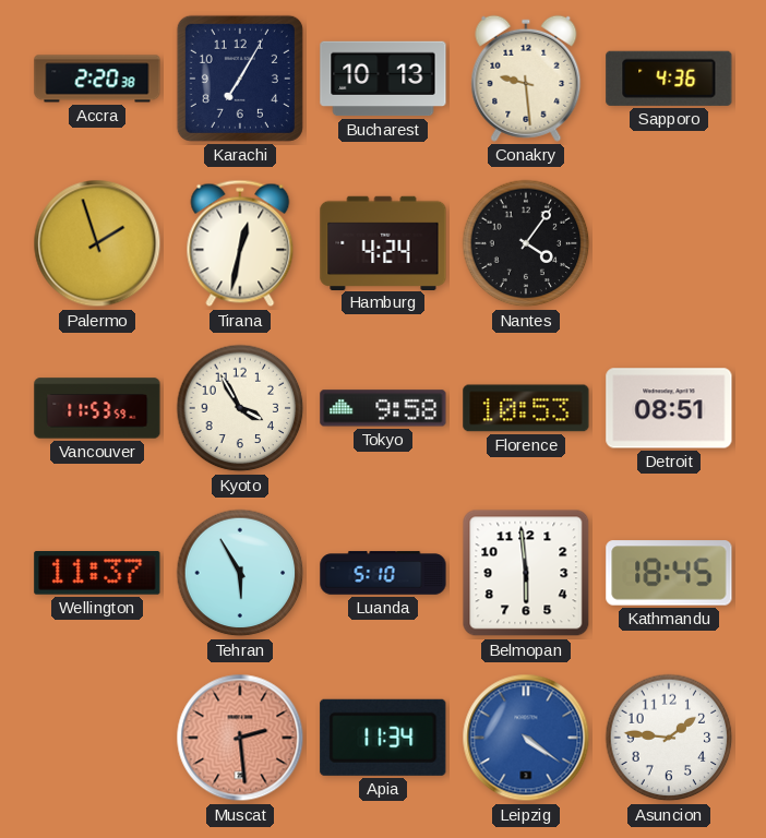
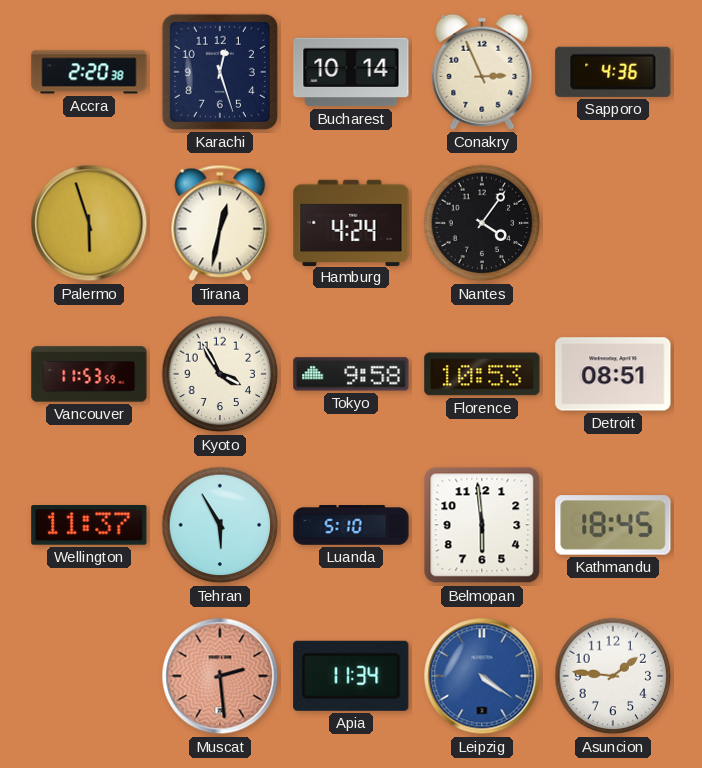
Karachi: 7:05 -> 12:27
Bucharest: 10:13 -> 10:14
Conakry: 9:29 -> 2:56
Palermo: 1:57 -> 5:57
